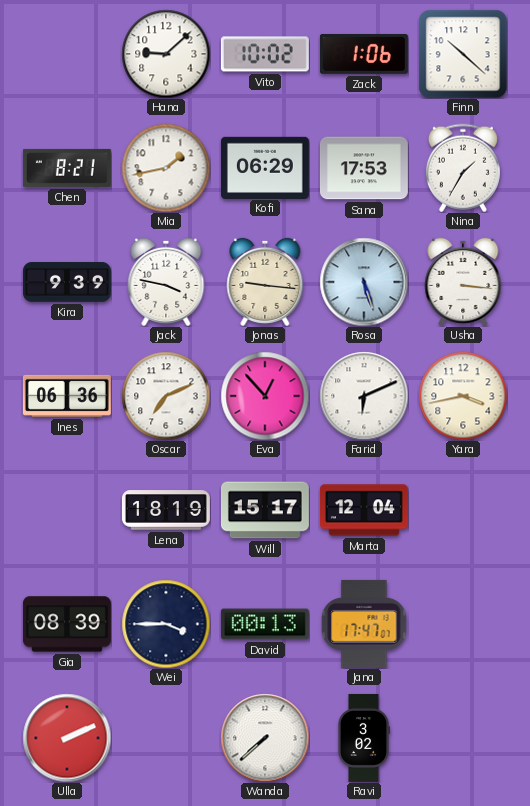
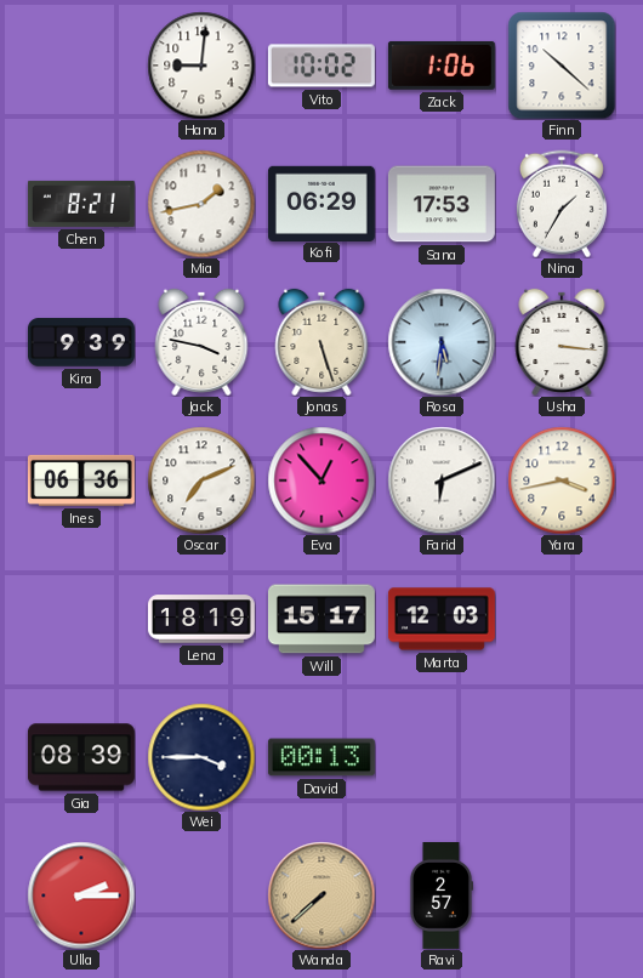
Hana: 9:08 -> 9:01
Jonas: 9:16 -> 5:27
Rosa: 5:27 -> 5:31
Marta: 12:04 -> 12:03
Jana: 17:47 -> none
Ulla: 2:11 -> 2:15
Wanda dial: white -> champagne
Ravi: 3:02 -> 2:57
